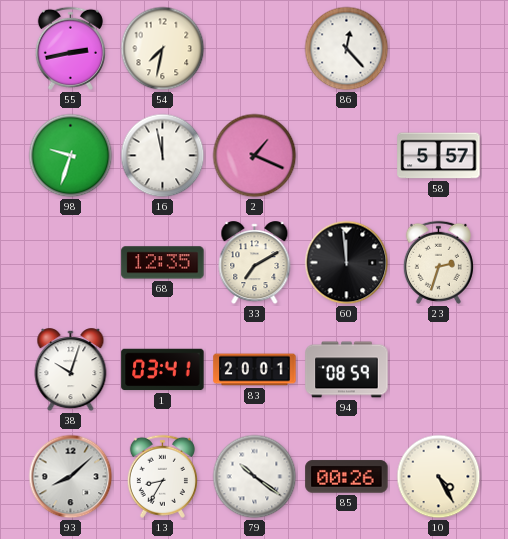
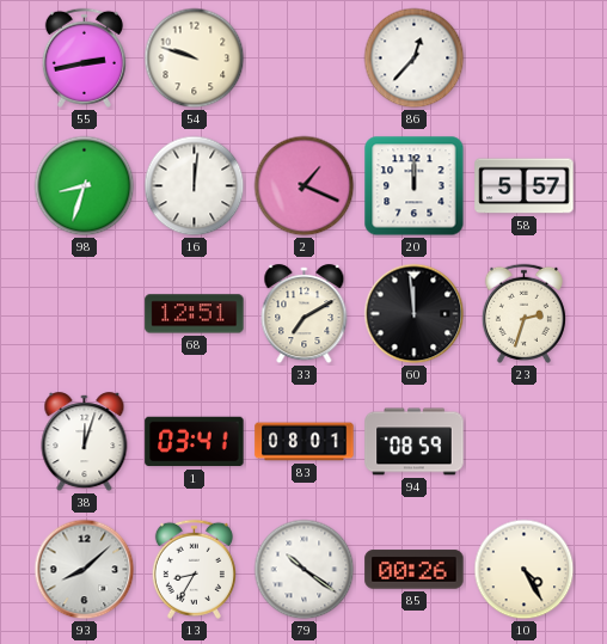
54: 7:32 -> 9:48
86: 12:23 -> 12:37
98: 9:33 -> 8:33
16: 11:58 -> 12:01
20: none -> 12:00
68: 12:35 -> 12:51
38: 10:03 -> 12:03
83: 20:01 -> 08:01
